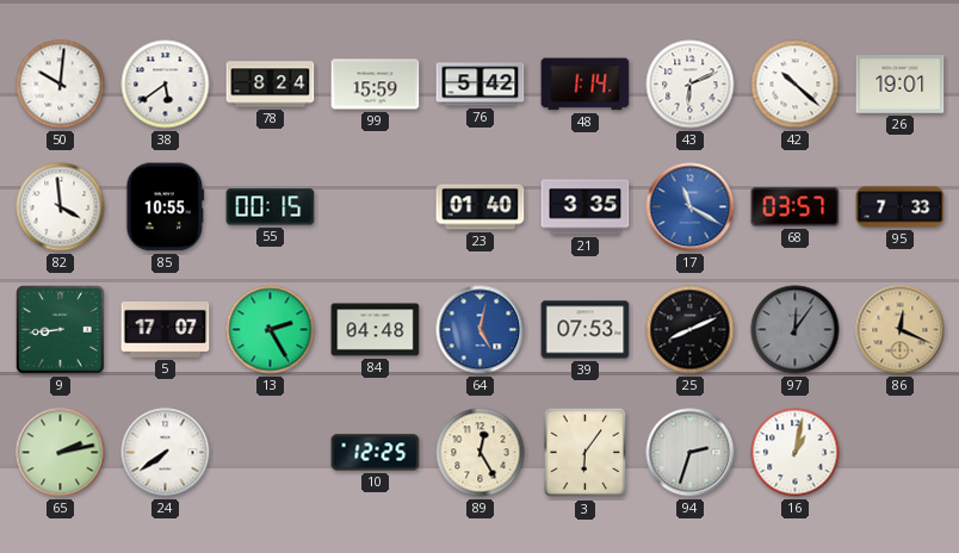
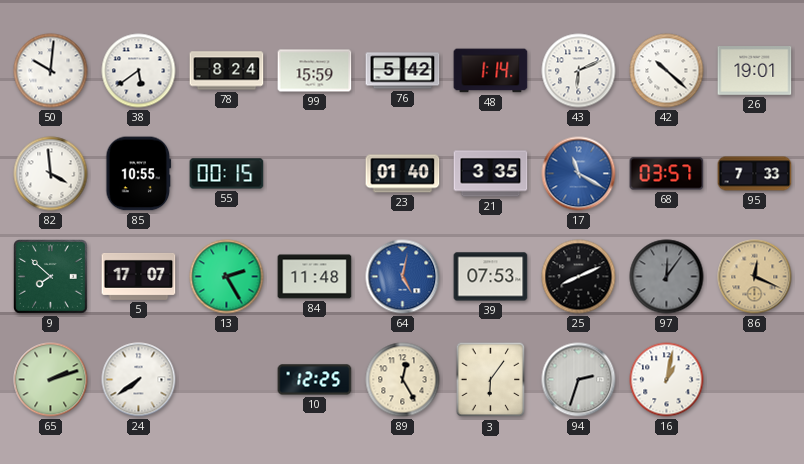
9: 8:44 -> 7:52
84: 04:48 -> 11:48
65: 2:13 -> 2:12
